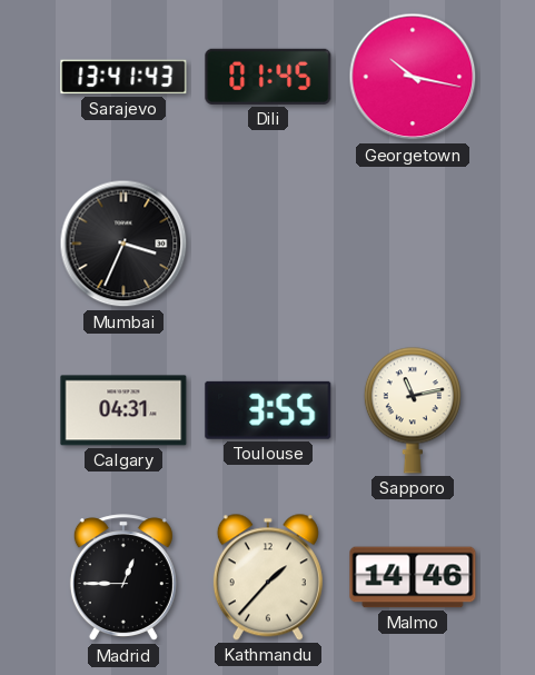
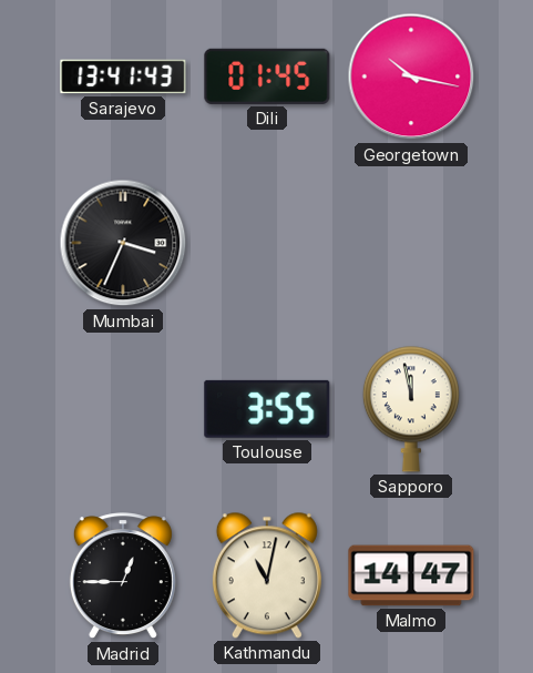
Calgary: 04:31 -> none
Sapporo: 11:13 -> 11:58
Kathmandu: 1:37 -> 11:02
Malmo: 14:46 -> 14:47
